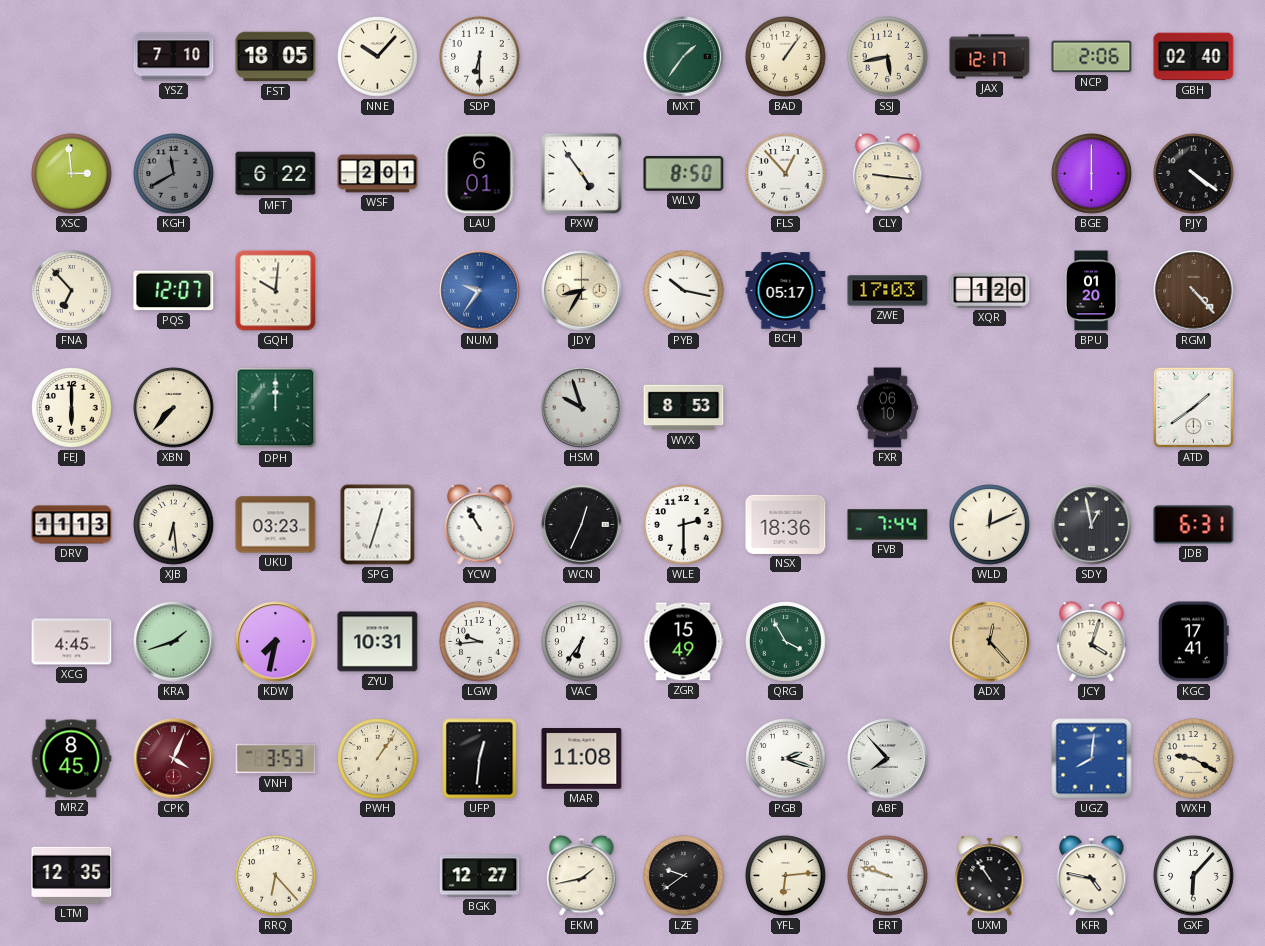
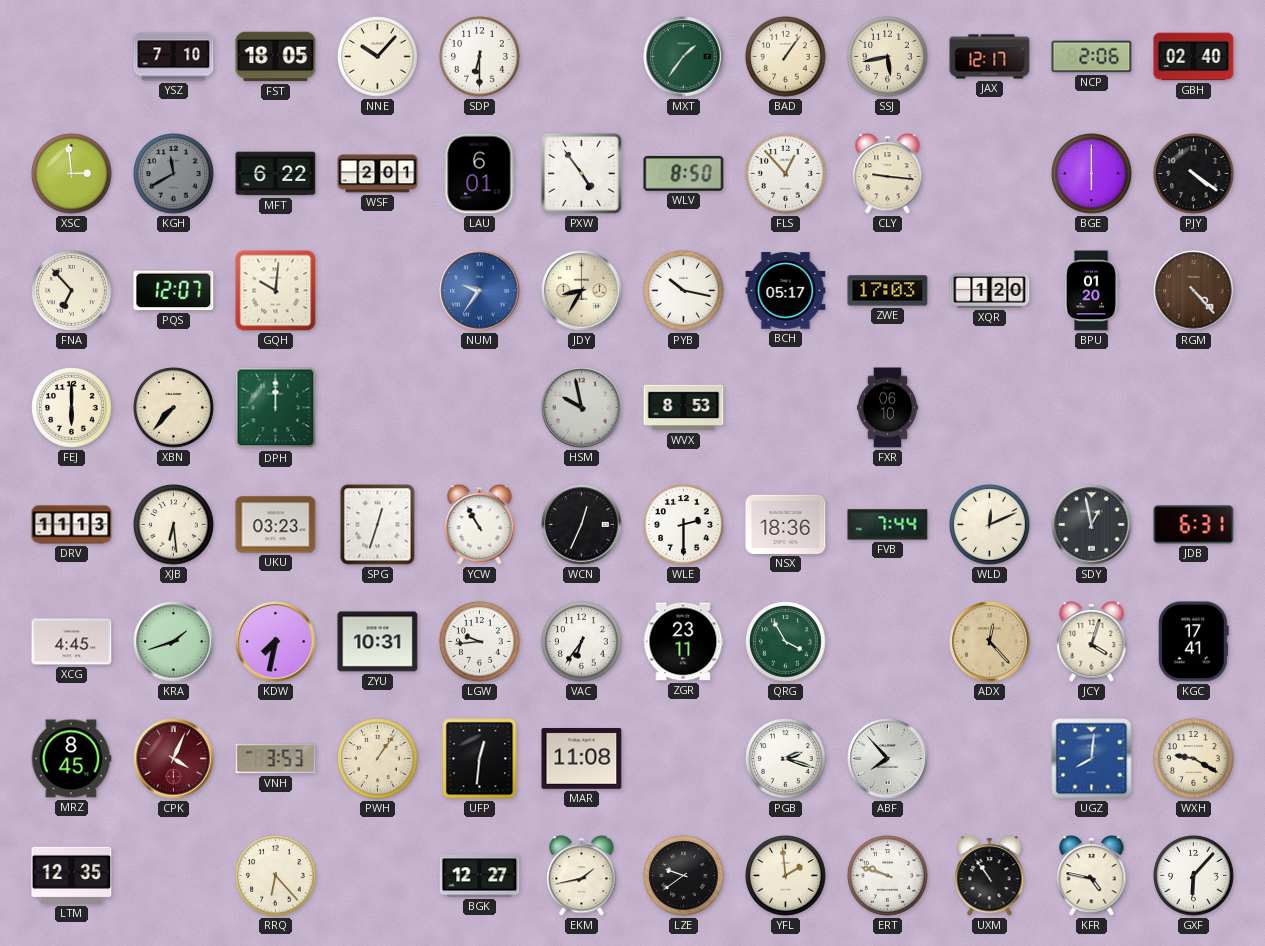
HSM: 9:57 -> 9:58
ATD: 1:39 -> none
ZGR: 15:49 -> 23:11
YFL: 6:14 -> 1:59
